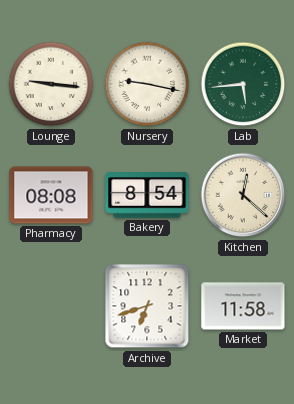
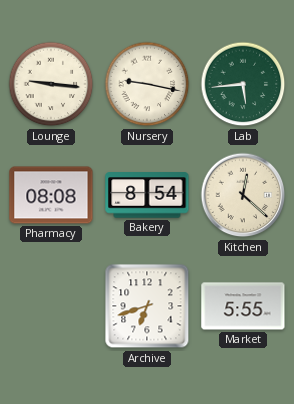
Market: 11:58 -> 5:55
